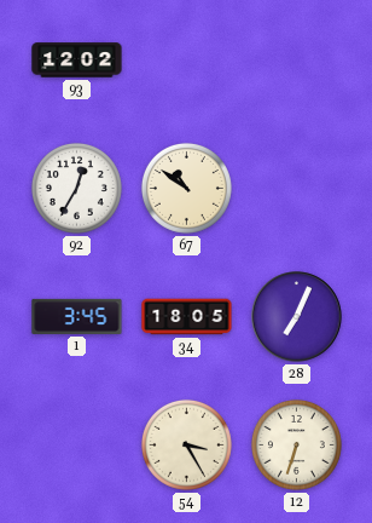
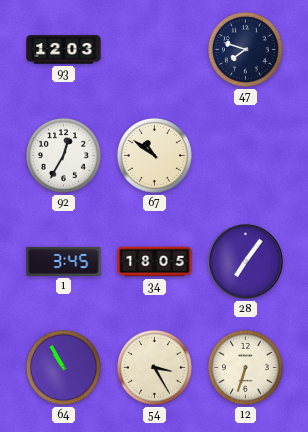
93: 12:02 -> 12:03
47: none -> 7:48
28: 7:04 -> 7:06
64: none -> 10:55
